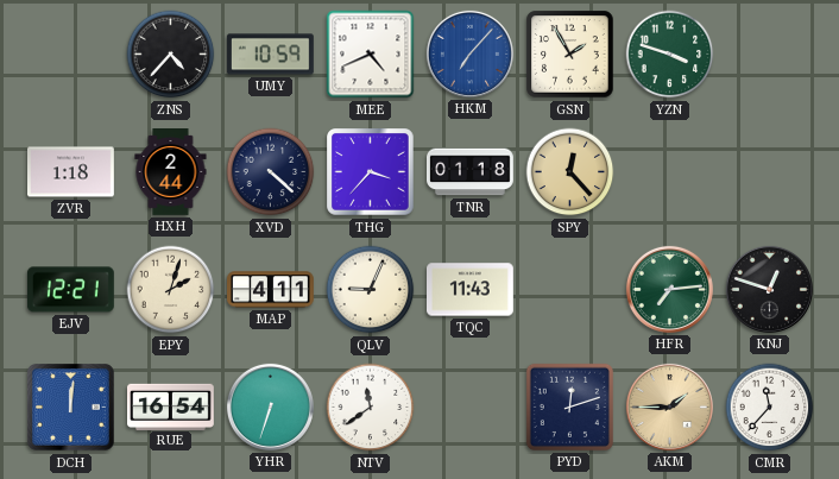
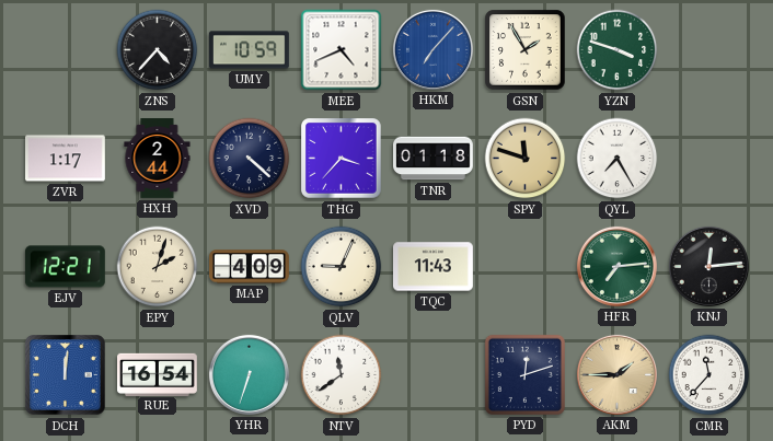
ZVR: 1:18 -> 1:17
SPY: 12:23 -> 11:48
QYL: none -> 7:25
MAP: 4:11 -> 4:09
KNJ: 12:48 -> 12:14
